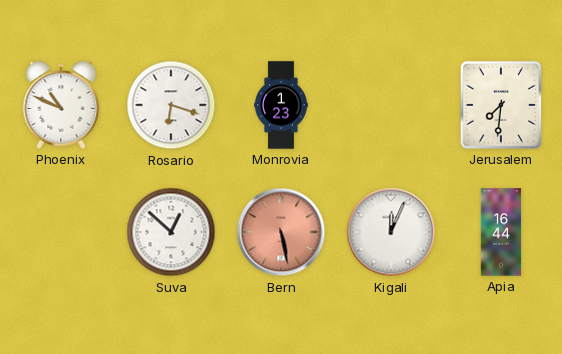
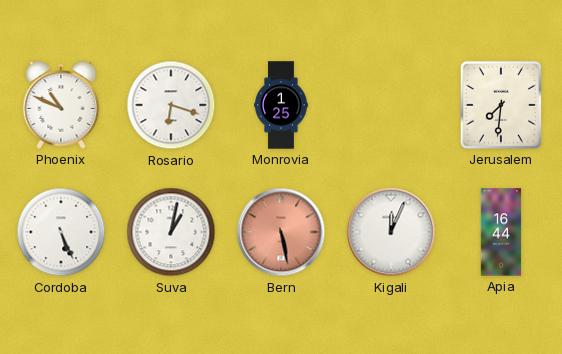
Monrovia: 1:23 -> 1:25
Cordoba: none -> 5:26
Suva: 12:52 -> 1:02
